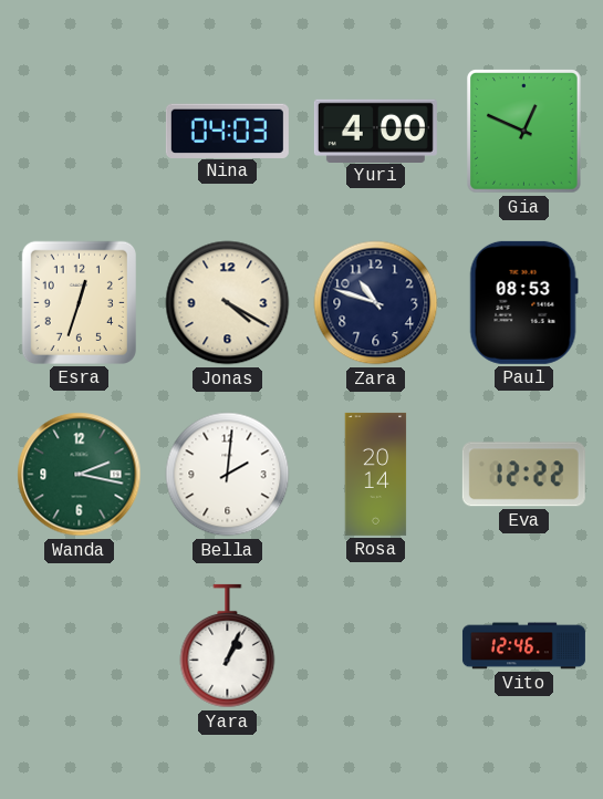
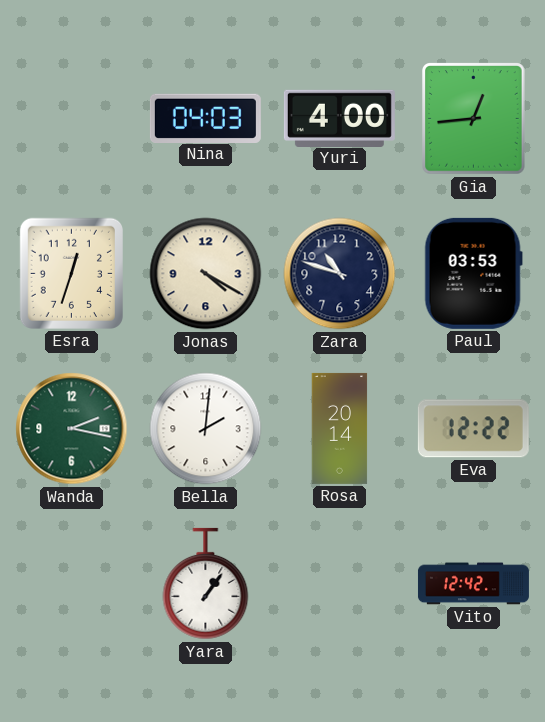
Gia: 12:49 -> 12:44
Paul: 08:53 -> 03:53
Yara: 1:04 -> 1:06
Vito: 12:46 -> 12:42
